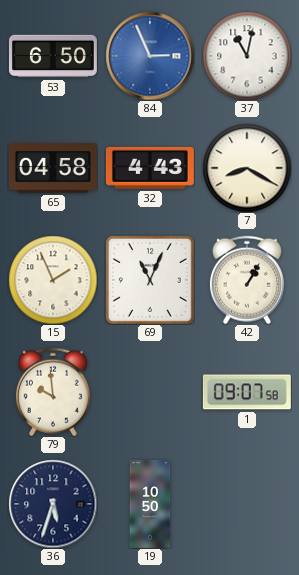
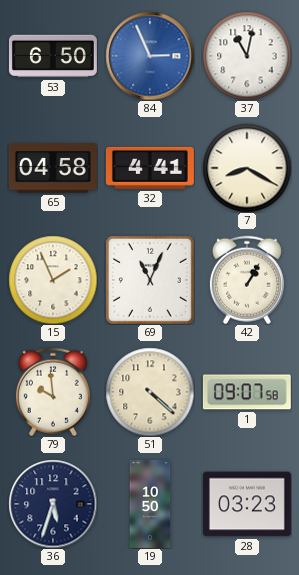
32: 4:43 -> 4:41
51: none -> 4:22
28: none -> 03:23
